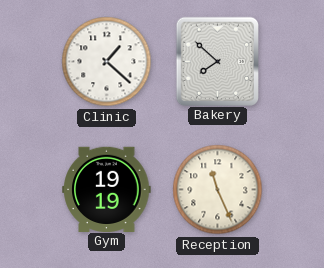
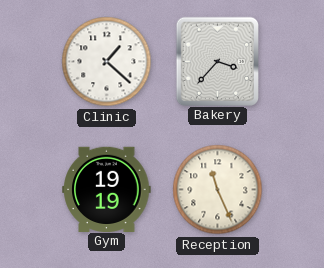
Bakery: 7:52 -> 3:37
